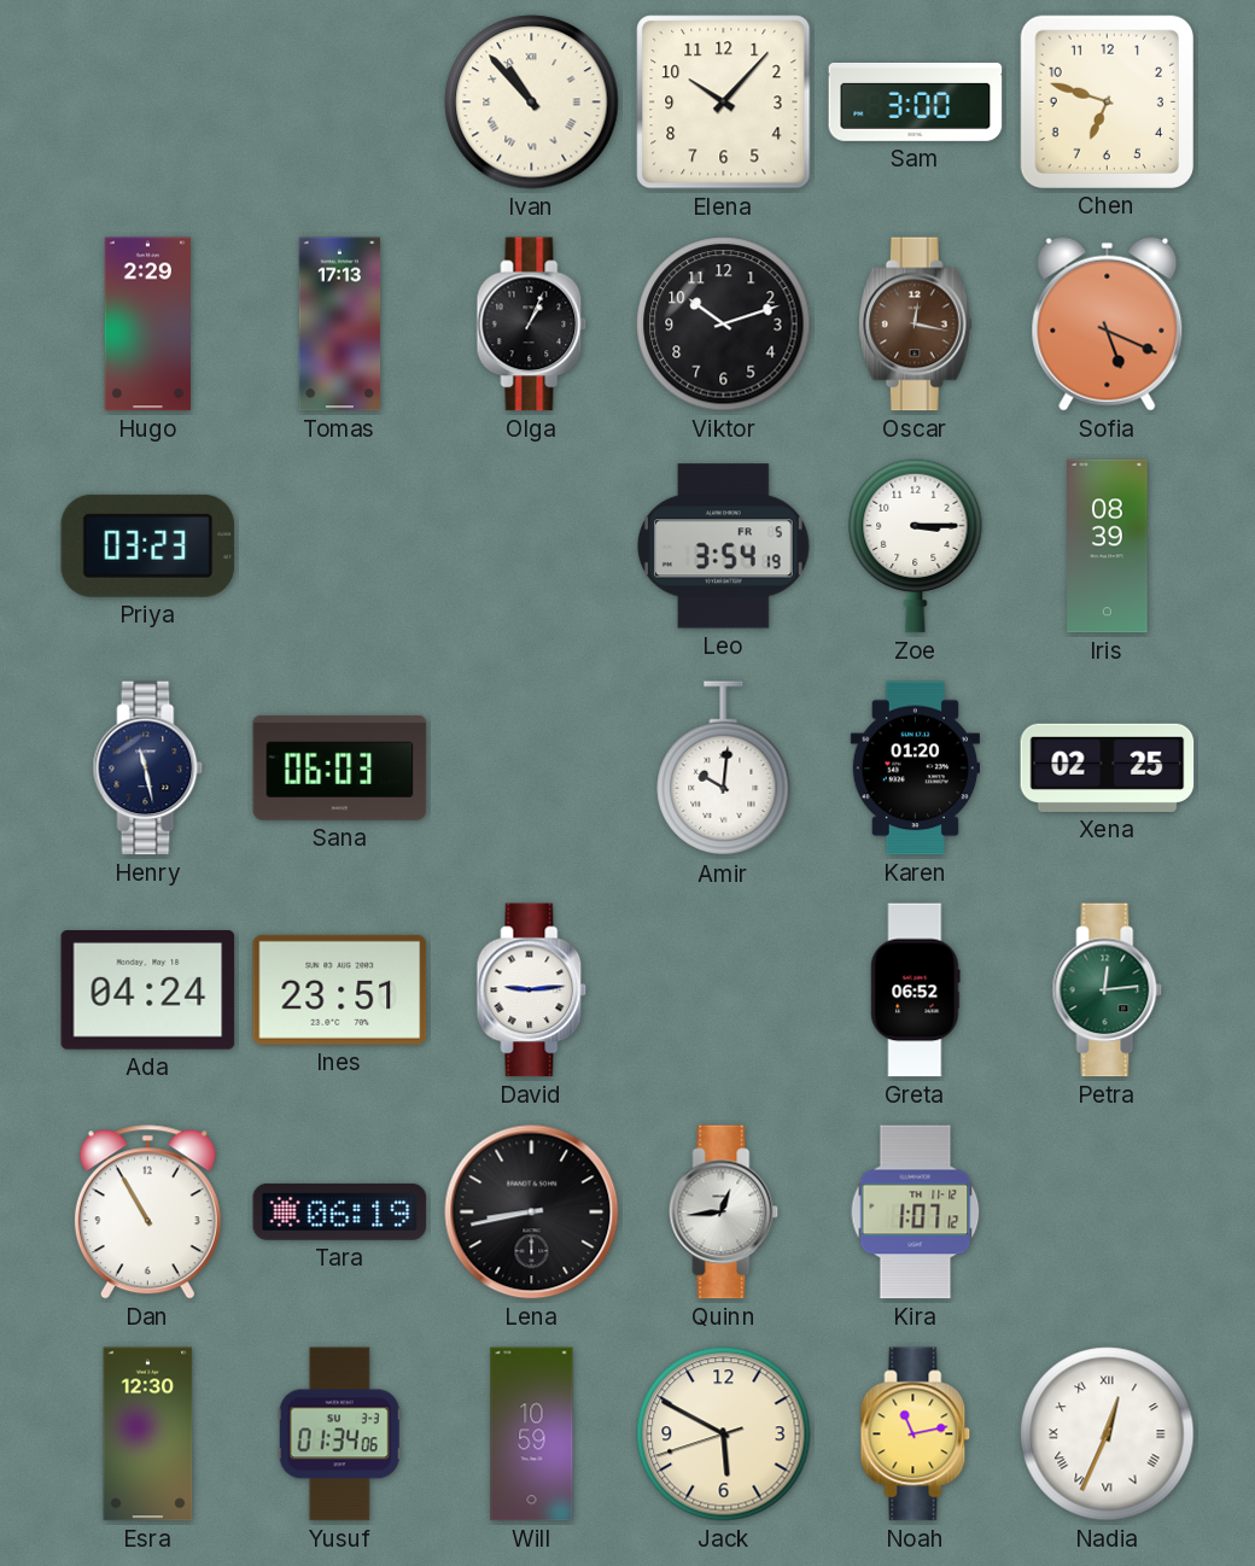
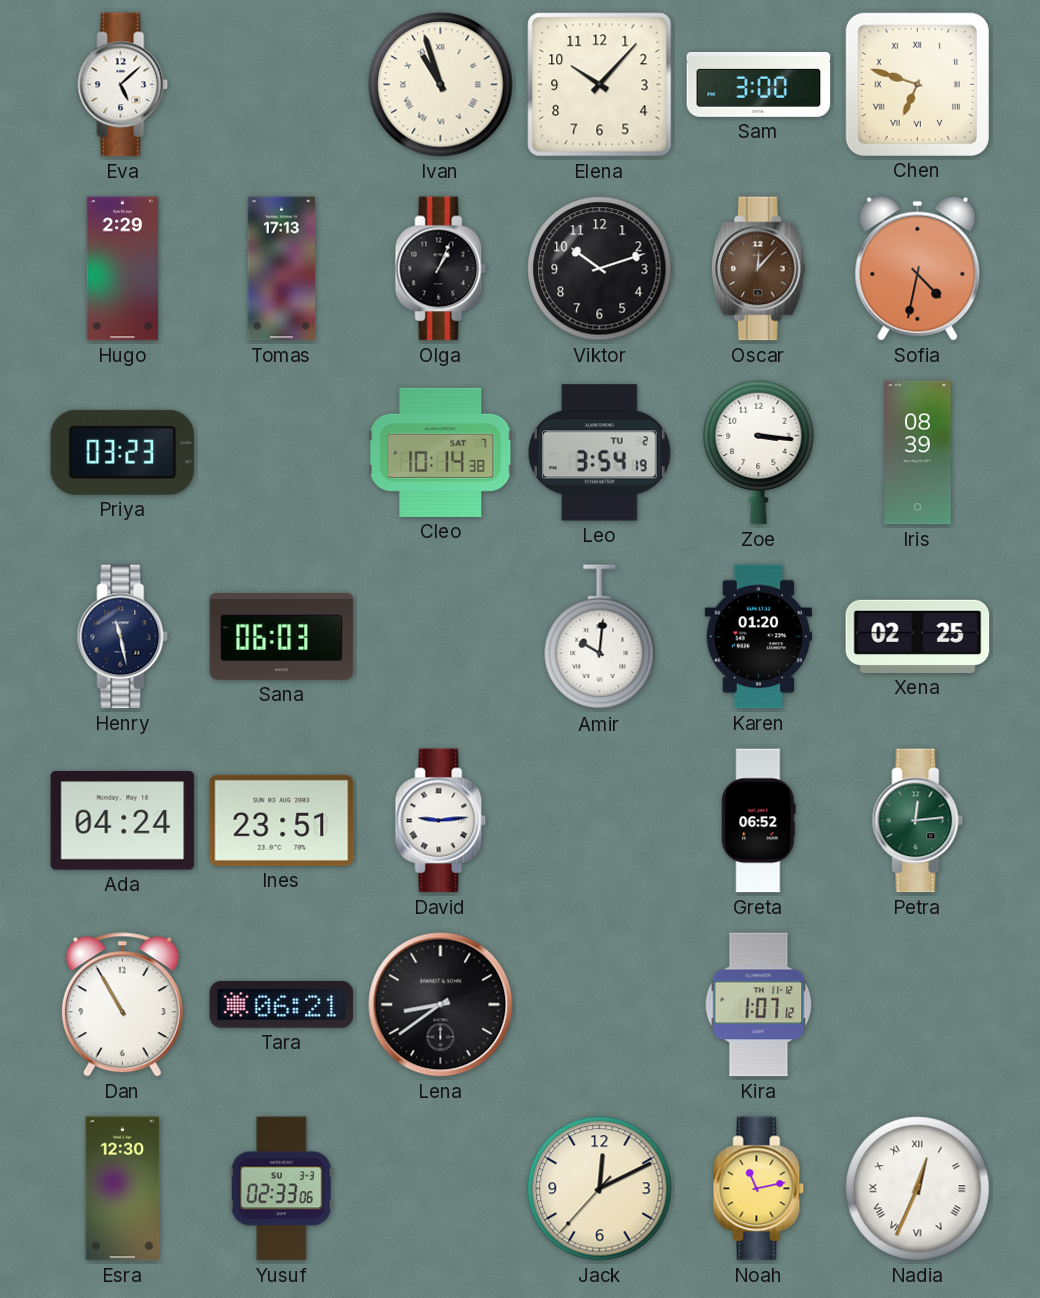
Eva: none -> 5:08
Ivan: 10:53 -> 10:57
Chen numerals: Arabic -> Roman
Oscar: 12:17 -> 12:07
Sofia: 5:19 -> 4:32
Cleo: none -> 10:14
Leo date: FR 5 -> TU 2
Zoe: 3:15 -> 3:16
Tara: 06:19 -> 06:21
Lena: 8:43 -> 8:39
Quinn: 12:44 -> none
Yusuf: 01:34 -> 02:33
Will: 10:59 -> none
Jack: 5:49 -> 12:10
